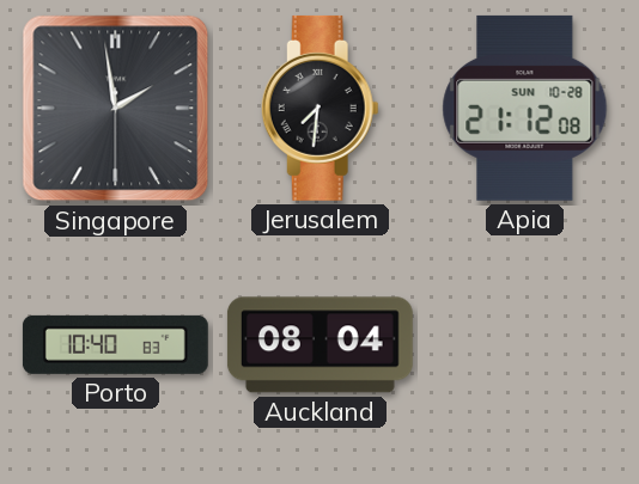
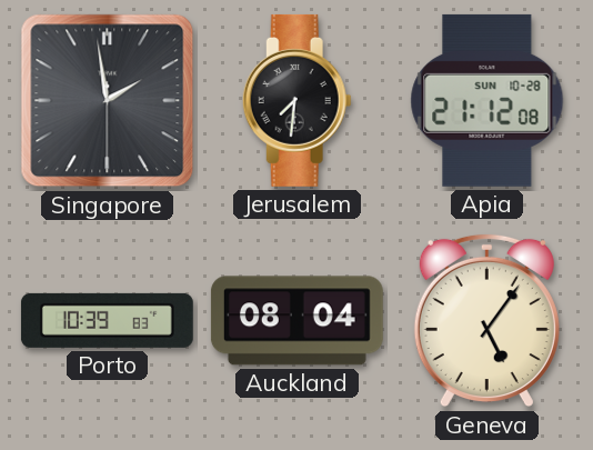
Porto: 10:40 -> 10:39
Geneva: none -> 5:06
